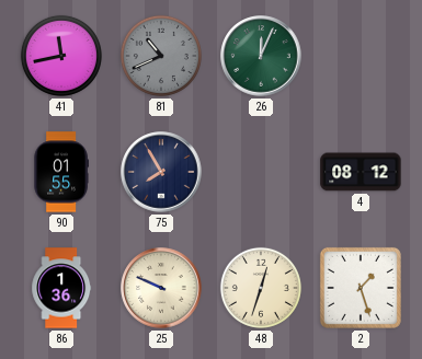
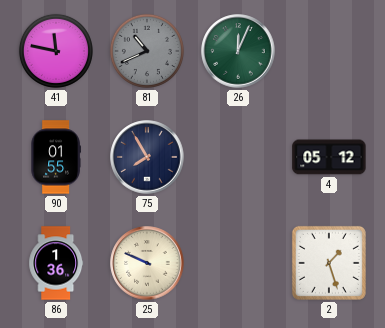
41: 11:43 -> 11:47
4: 08:12 -> 05:12
48: 12:33 -> none
